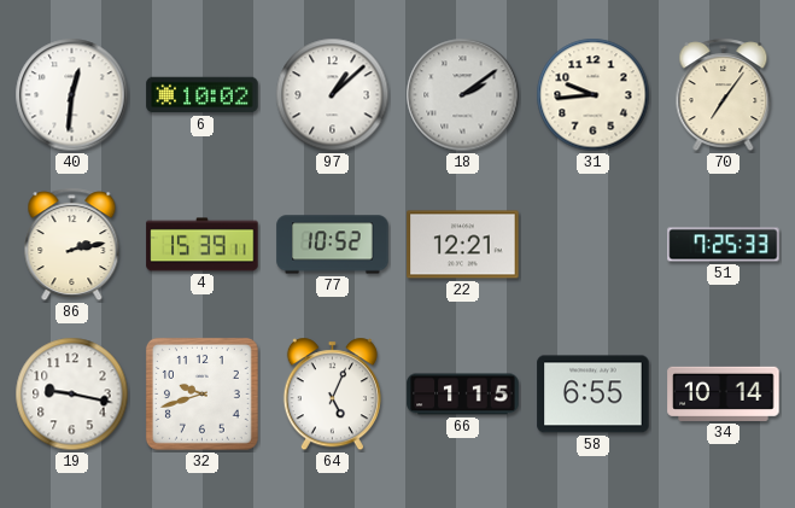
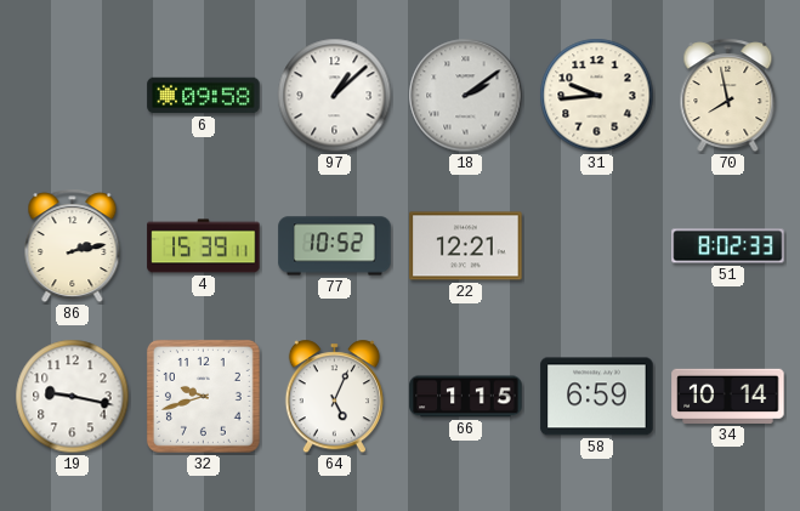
40: 12:31 -> none
6: 10:02 -> 09:58
70: 7:06 -> 7:58
51: 7:25 -> 8:02
58: 6:55 -> 6:59
